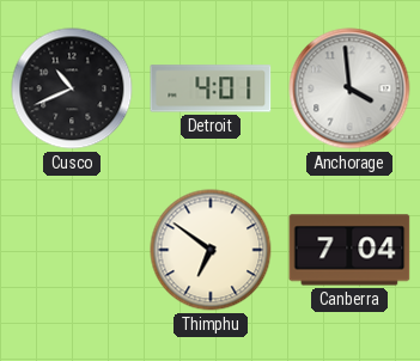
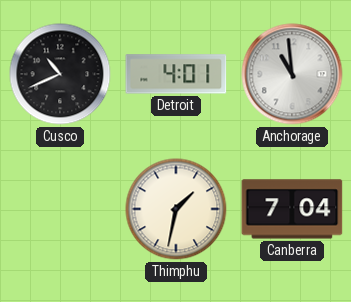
Anchorage: 3:59 -> 10:59
Thimphu: 6:51 -> 1:32
